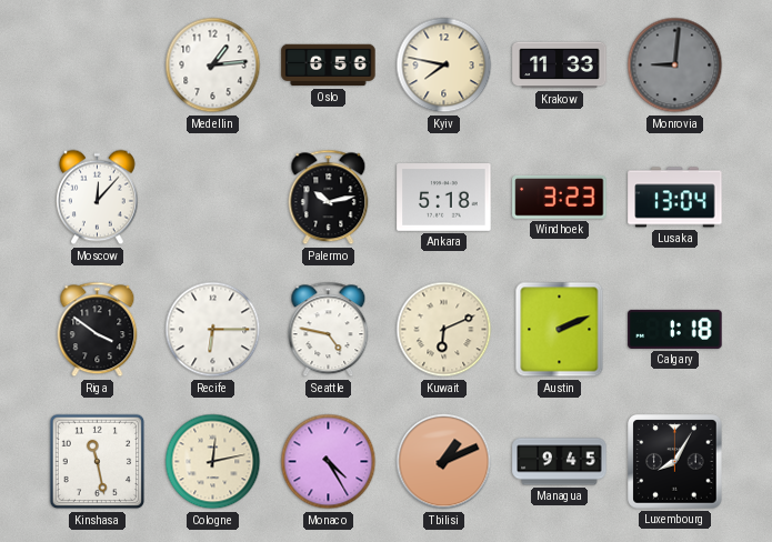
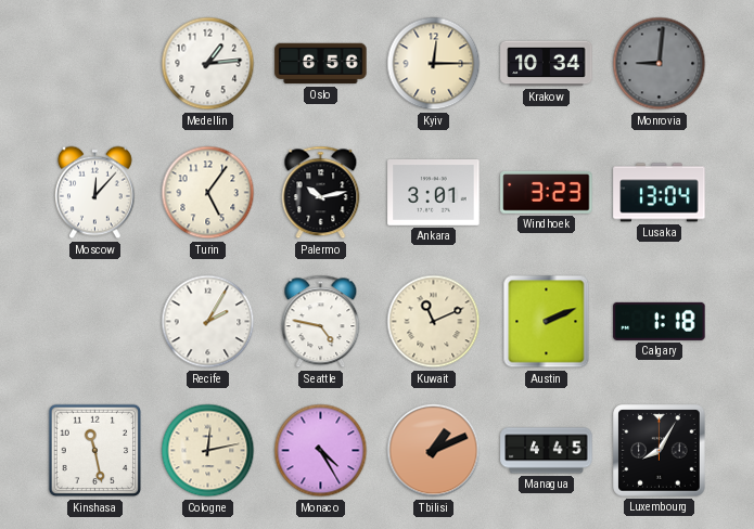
Kyiv: 7:47 -> 12:15
Krakow: 11:33 -> 10:34
Turin: none -> 5:06
Ankara: 5:18 -> 3:01
Riga: 3:51 -> none
Recife: 6:15 -> 2:05
Kuwait: 6:11 -> 11:11
Managua: 9:45 -> 4:45
